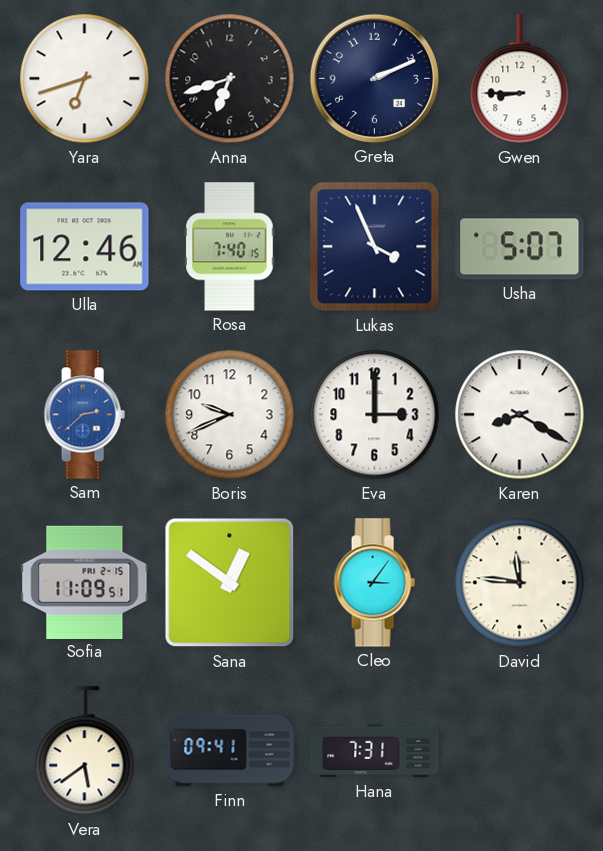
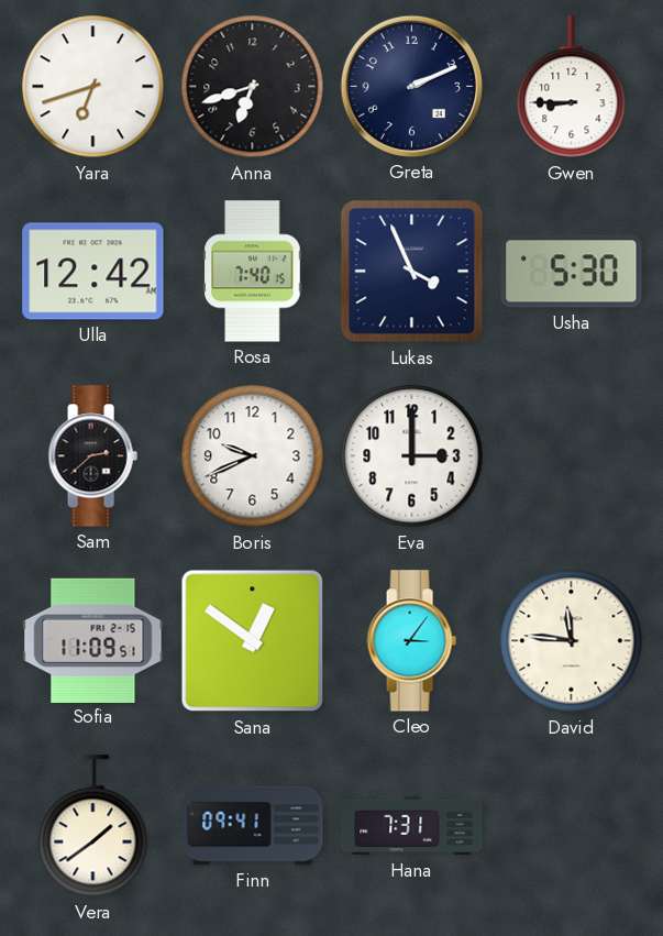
Ulla: 12:46 -> 12:42
Usha: 5:07 -> 5:30
Sam dial: blue -> black
Karen: 8:20 -> none
Vera: 5:39 -> 1:39
